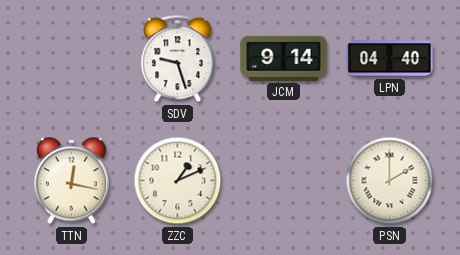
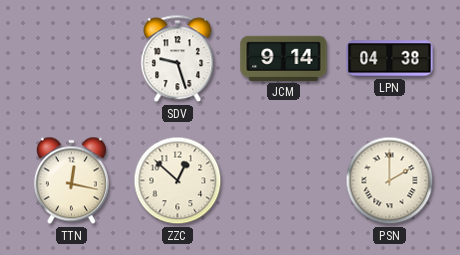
LPN: 04:40 -> 04:38
ZZC: 1:11 -> 12:52
